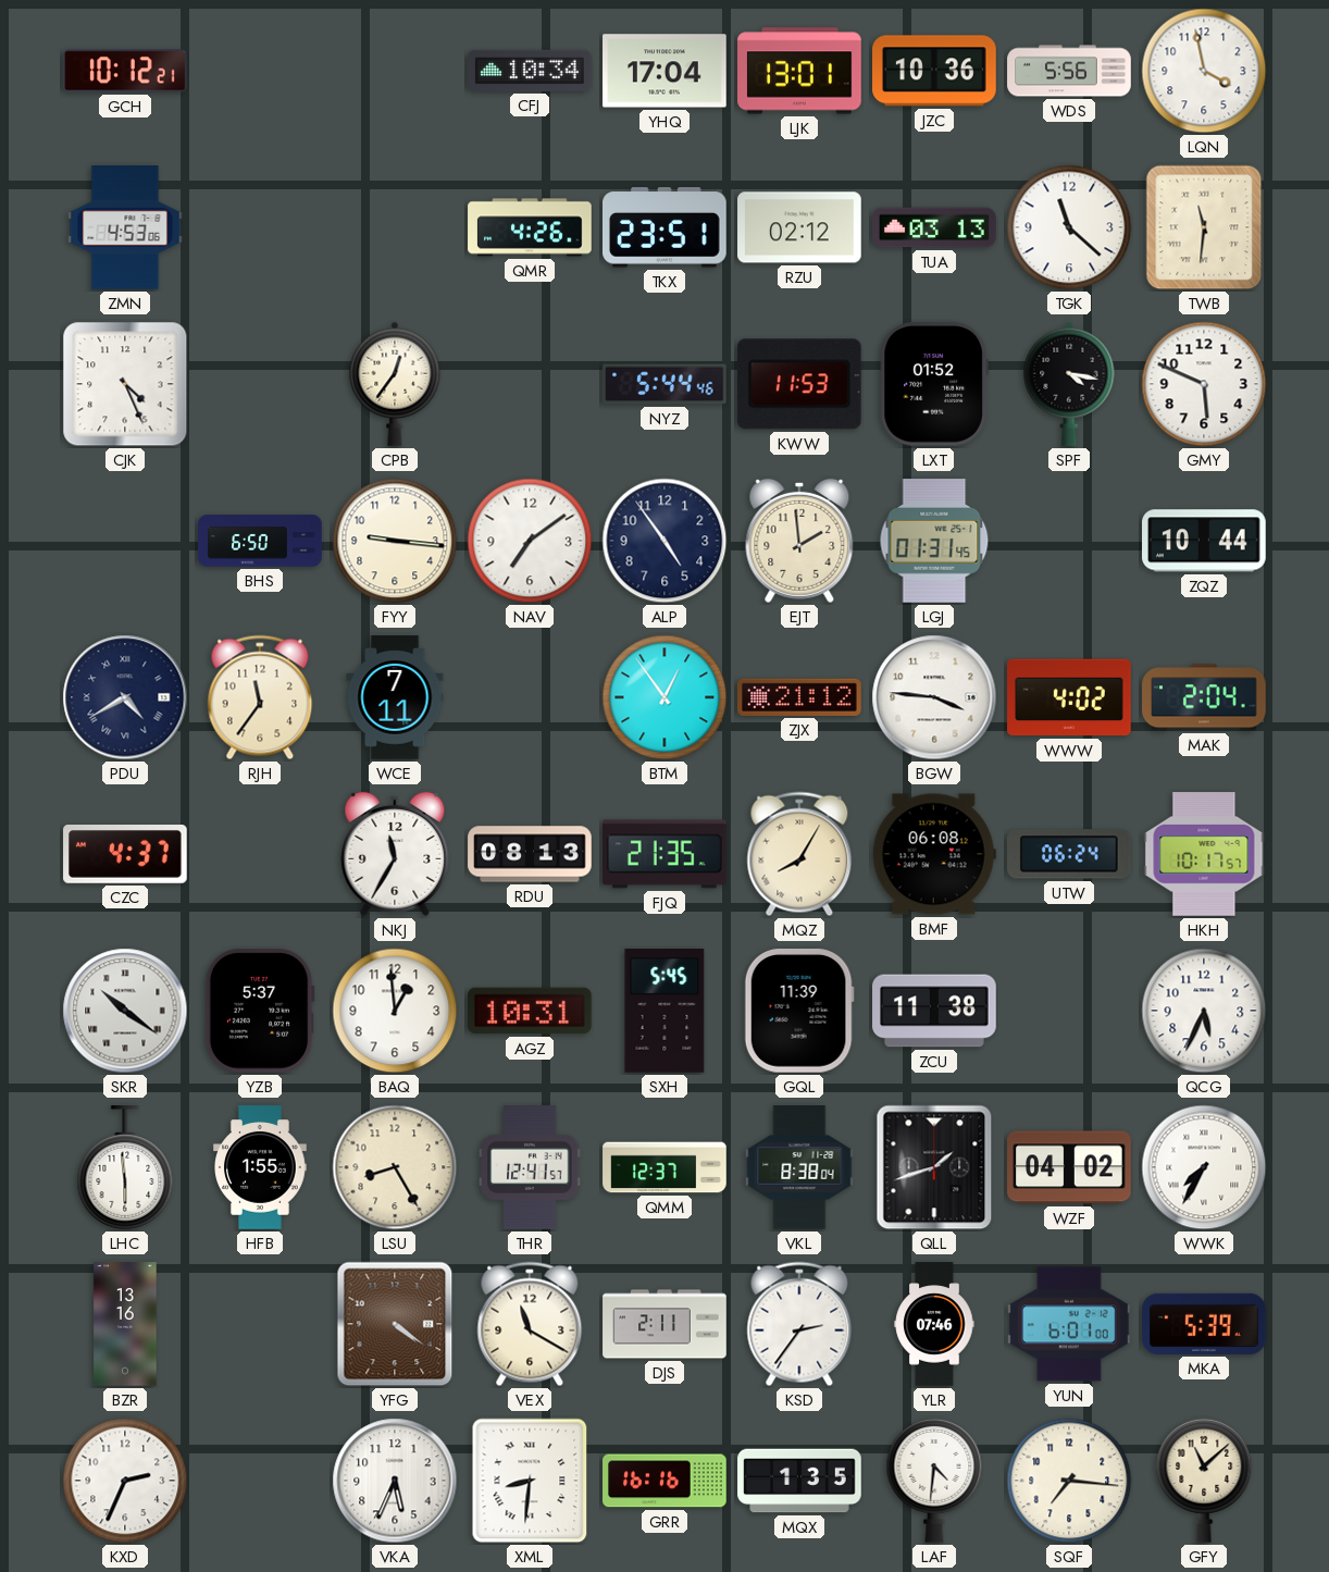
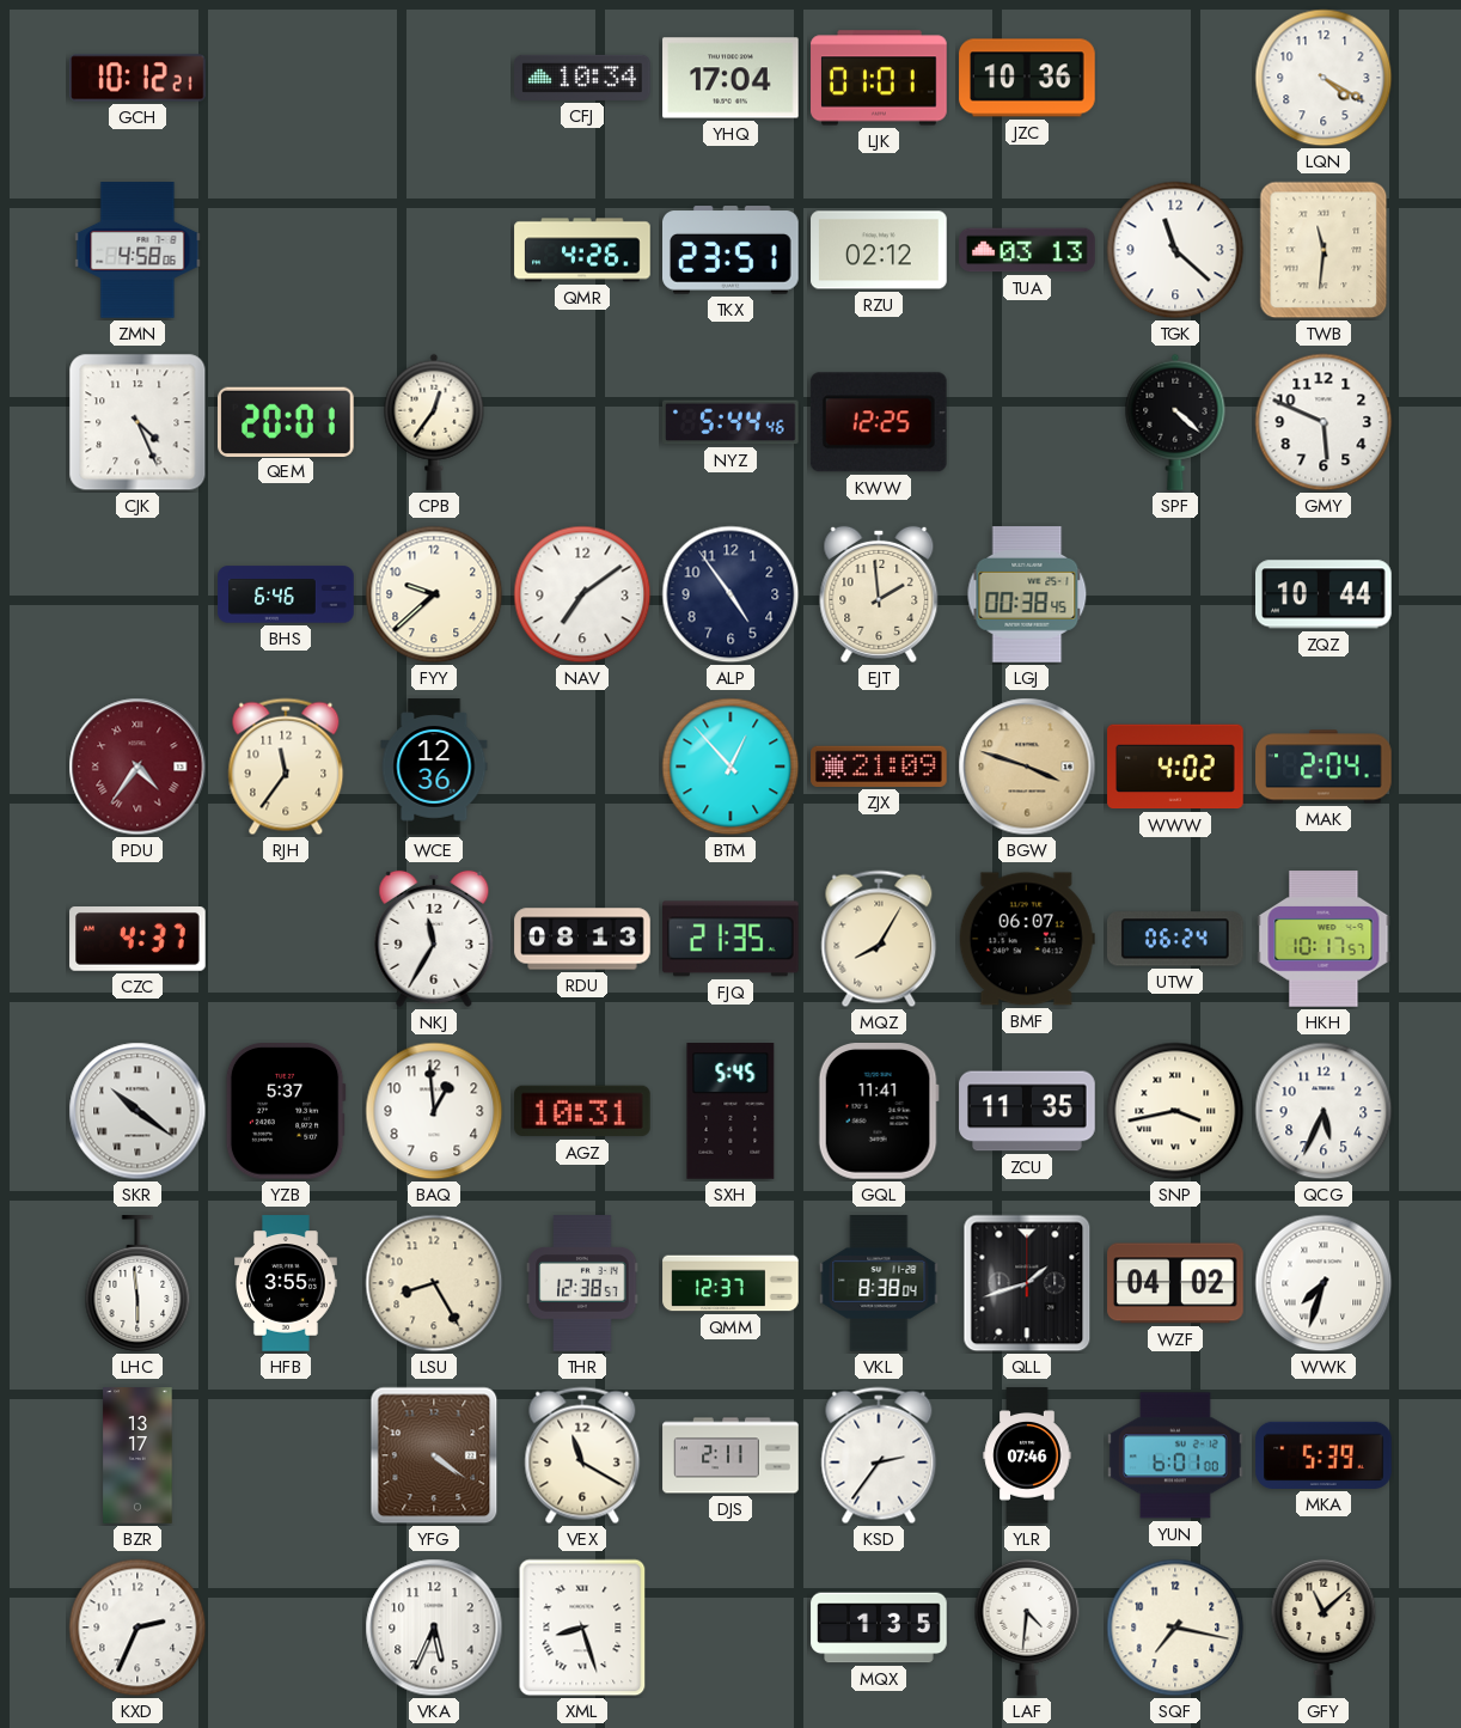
LJK: 13:01 -> 01:01
WDS: 5:56 -> none
LQN: 3:58 -> 4:20
ZMN: 4:53 -> 4:58
QEM: none -> 20:01
KWW: 11:53 -> 12:25
LXT: 01:52 -> none
SPF: 4:17 -> 4:22
BHS: 6:50 -> 6:46
FYY: 9:16 -> 9:38
LGJ: 01:31 -> 00:38
PDU: 4:40 -> 4:36
PDU dial: navy -> burgundy
WCE: 7:11 -> 12:36
BTM: 12:54 -> 12:53
ZJX: 21:12 -> 21:09
BGW: 3:46 -> 3:48
BGW dial: white -> champagne
BMF: 06:08 -> 06:07
GQL: 11:39 -> 11:41
ZCU: 11:38 -> 11:35
SNP: none -> 3:43
HFB: 1:55 -> 3:55
THR: 12:41 -> 12:38
WWK: 7:35 -> 7:33
BZR: 13:16 -> 13:17
XML: 8:31 -> 8:27
GRR: 16:16 -> none
SQF: 7:16 -> 7:17
